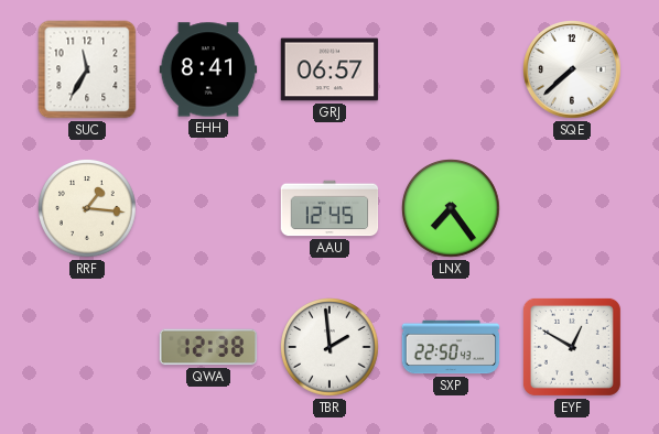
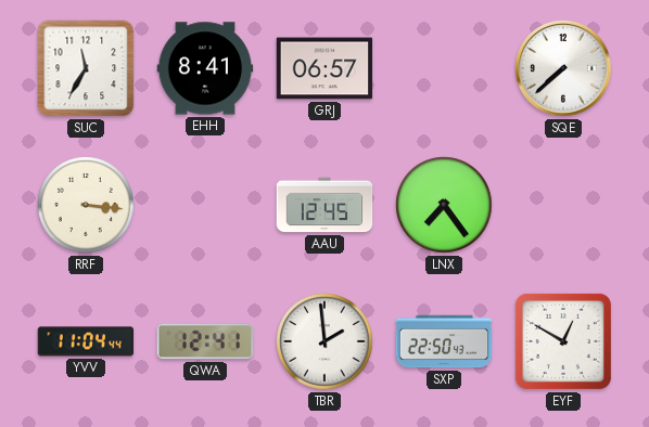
RRF: 1:16 -> 3:16
YVV: none -> 11:04
QWA: 12:38 -> 12:41
